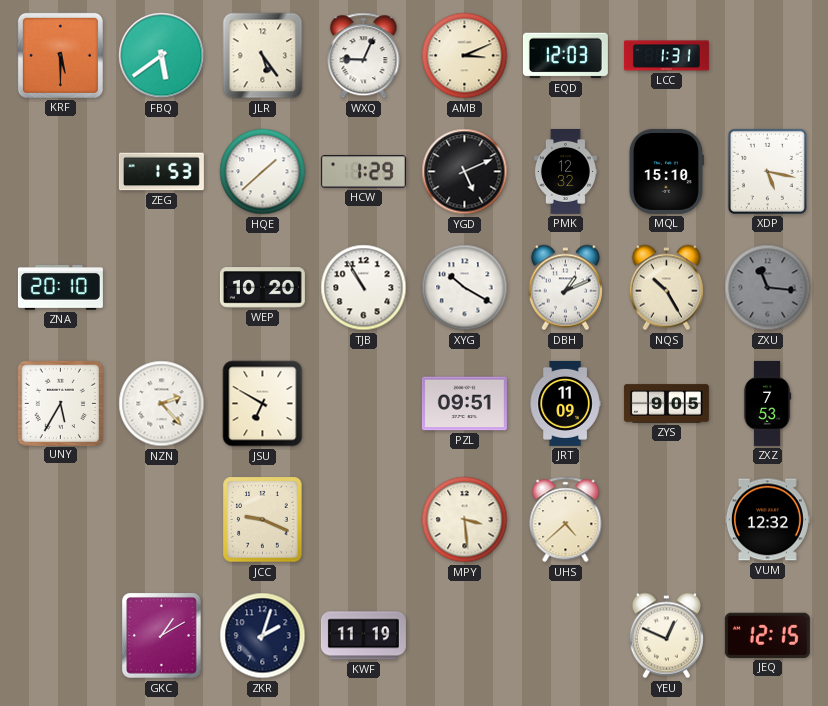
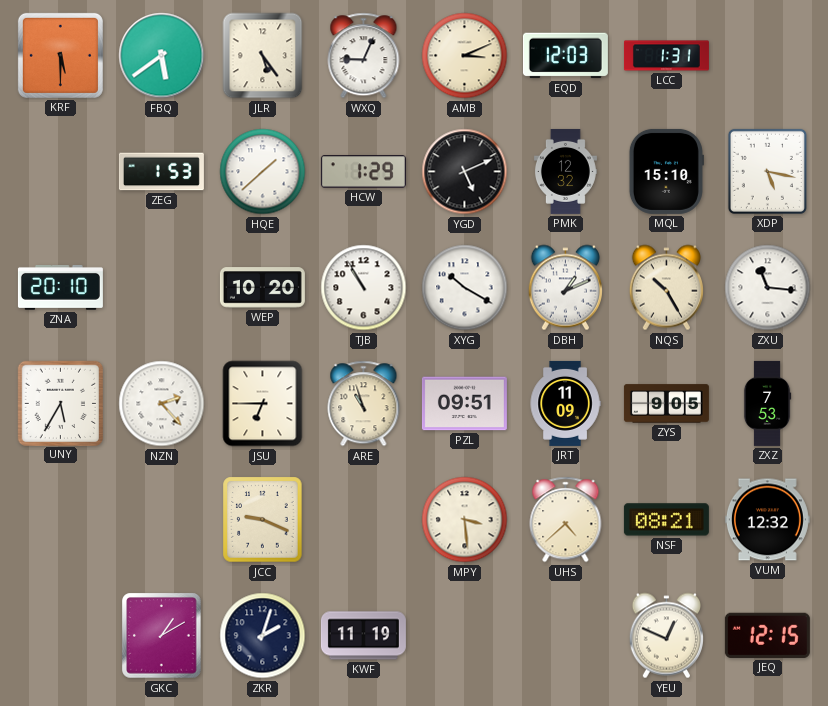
ZXU dial: grey -> white
JSU: 6:50 -> 6:45
ARE: none -> 10:57
NSF: none -> 08:21
